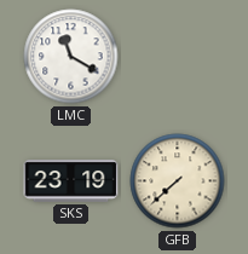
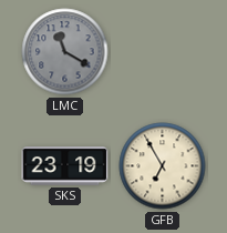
LMC dial: white -> grey
GFB: 7:38 -> 6:55
